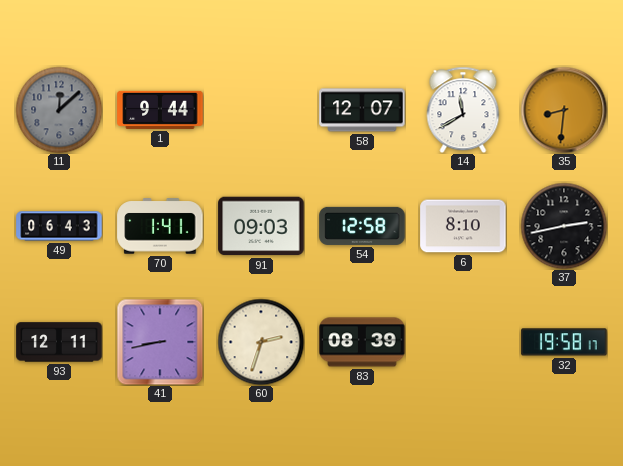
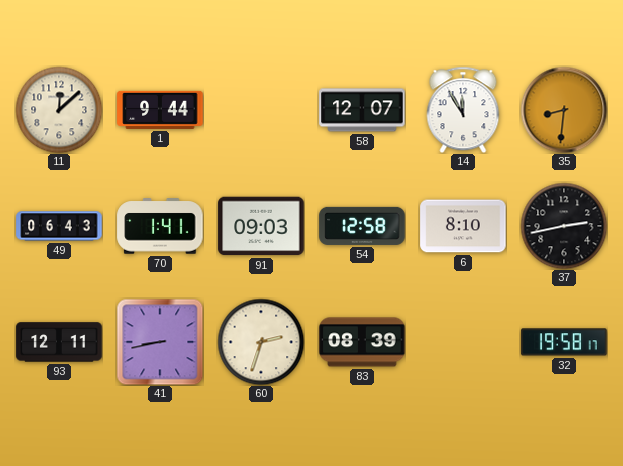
11 dial: grey -> cream
14: 11:40 -> 11:55
